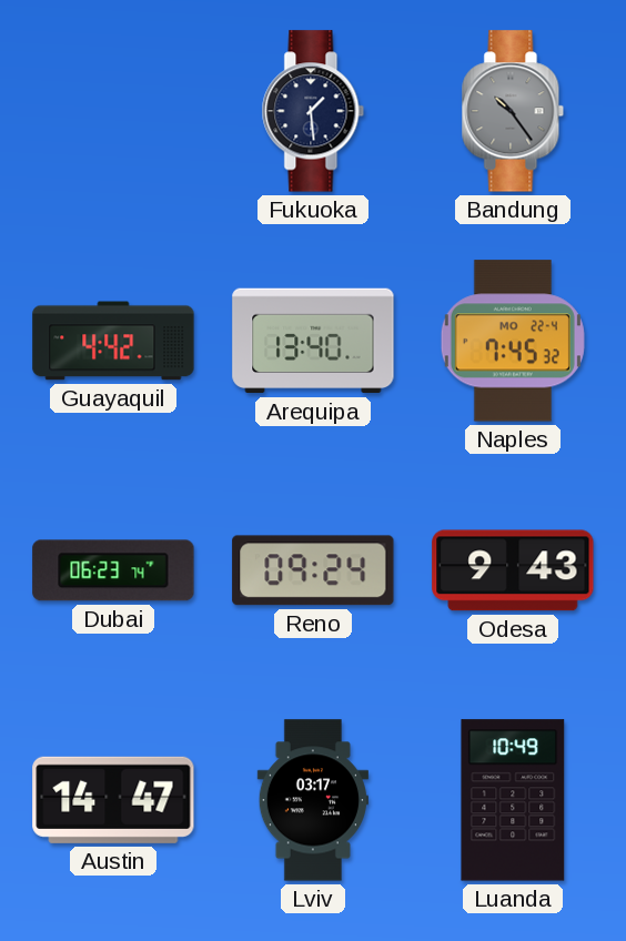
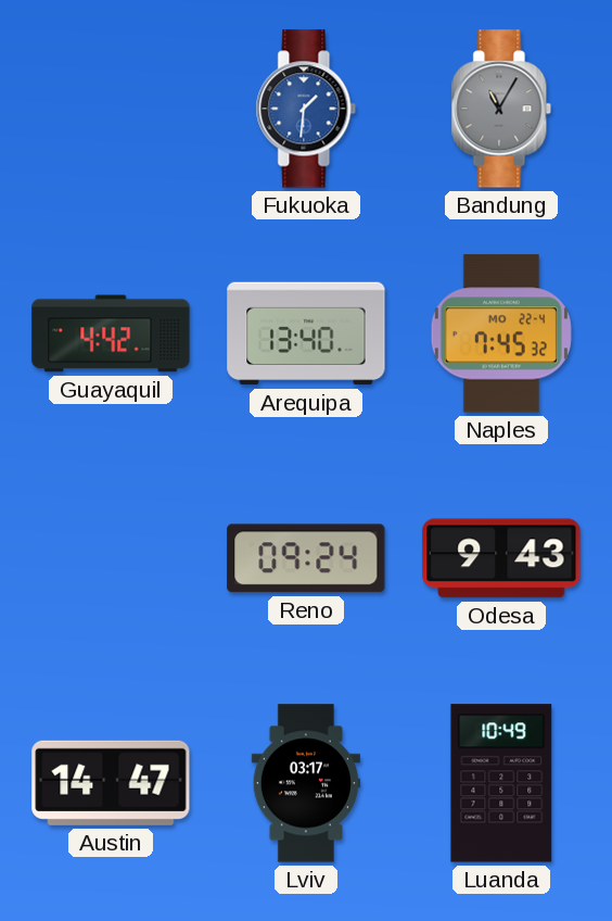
Fukuoka: 1:29 -> 1:31
Fukuoka dial: navy -> blue
Bandung: 10:24 -> 11:05
Dubai: 06:23 -> none
